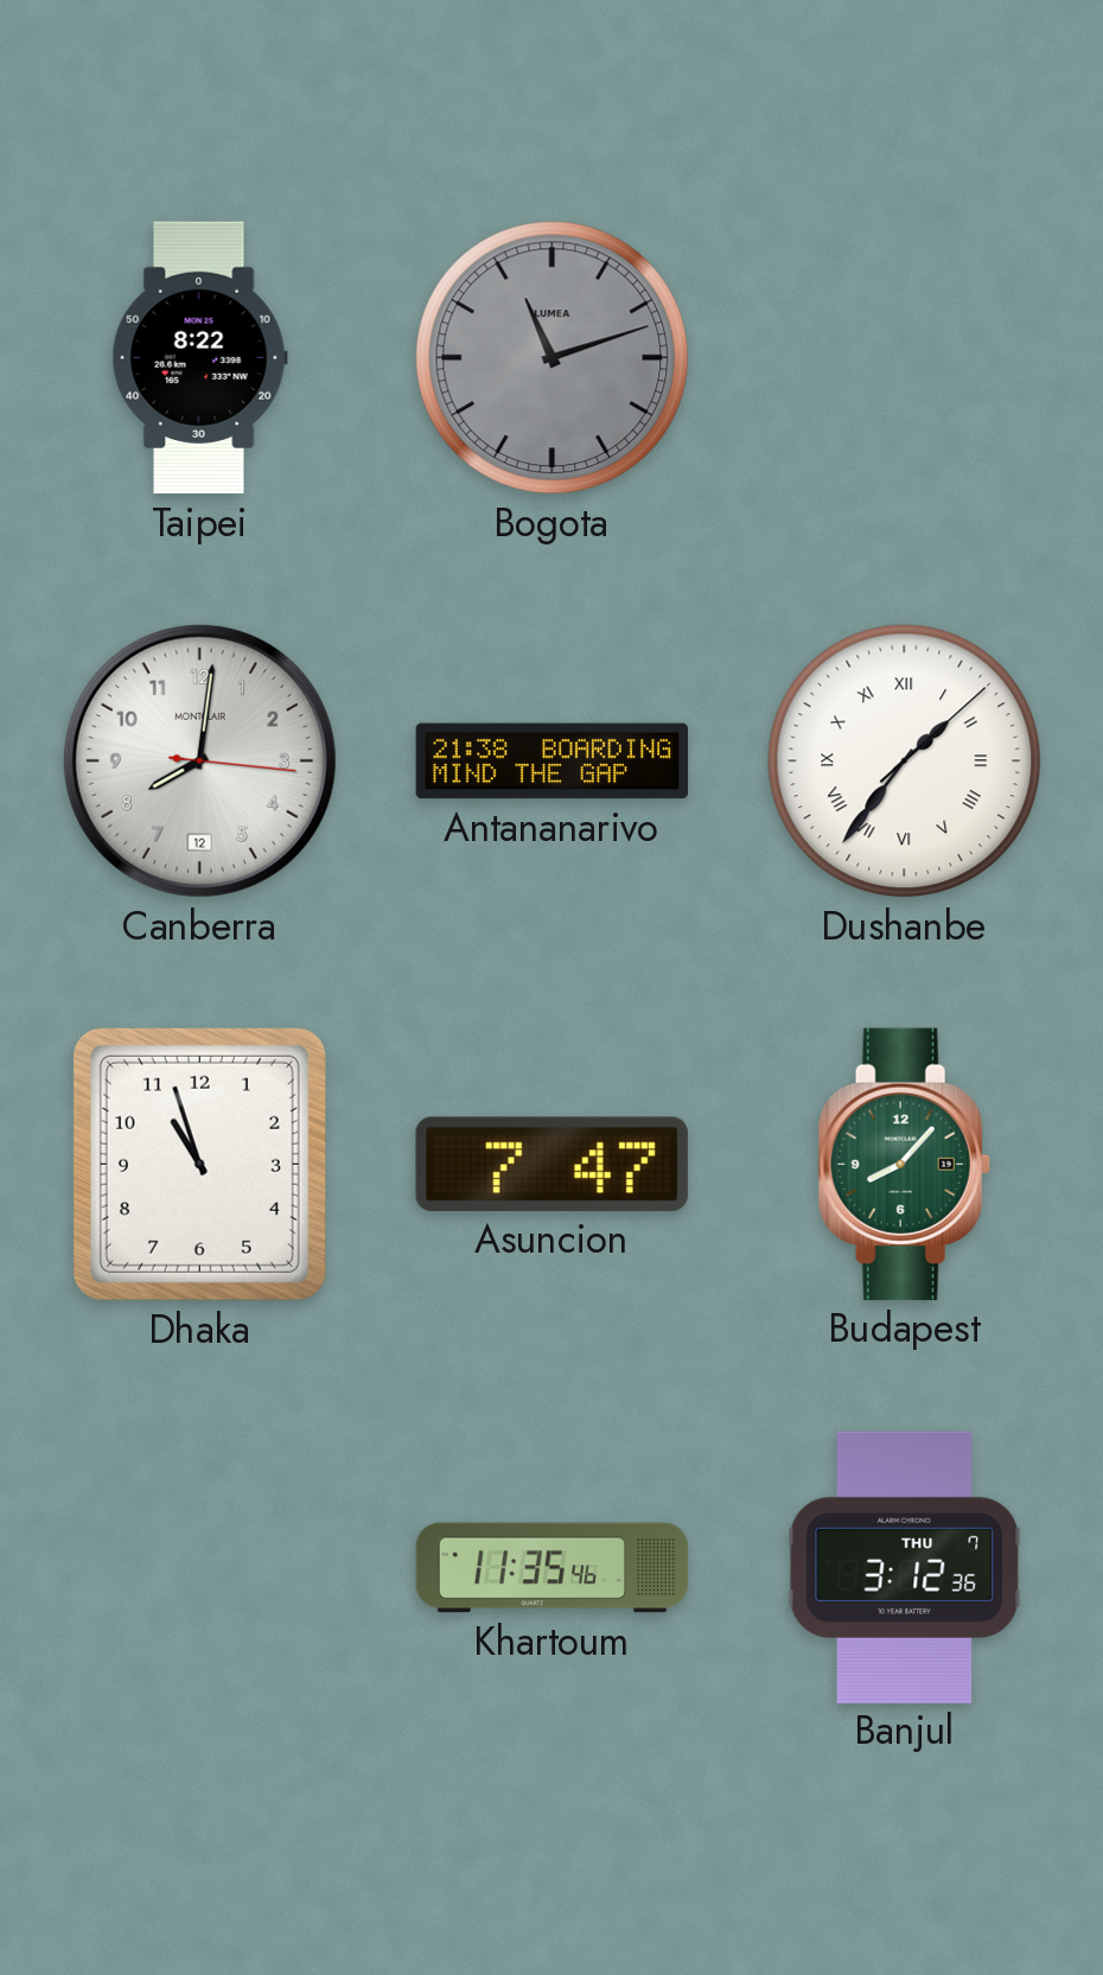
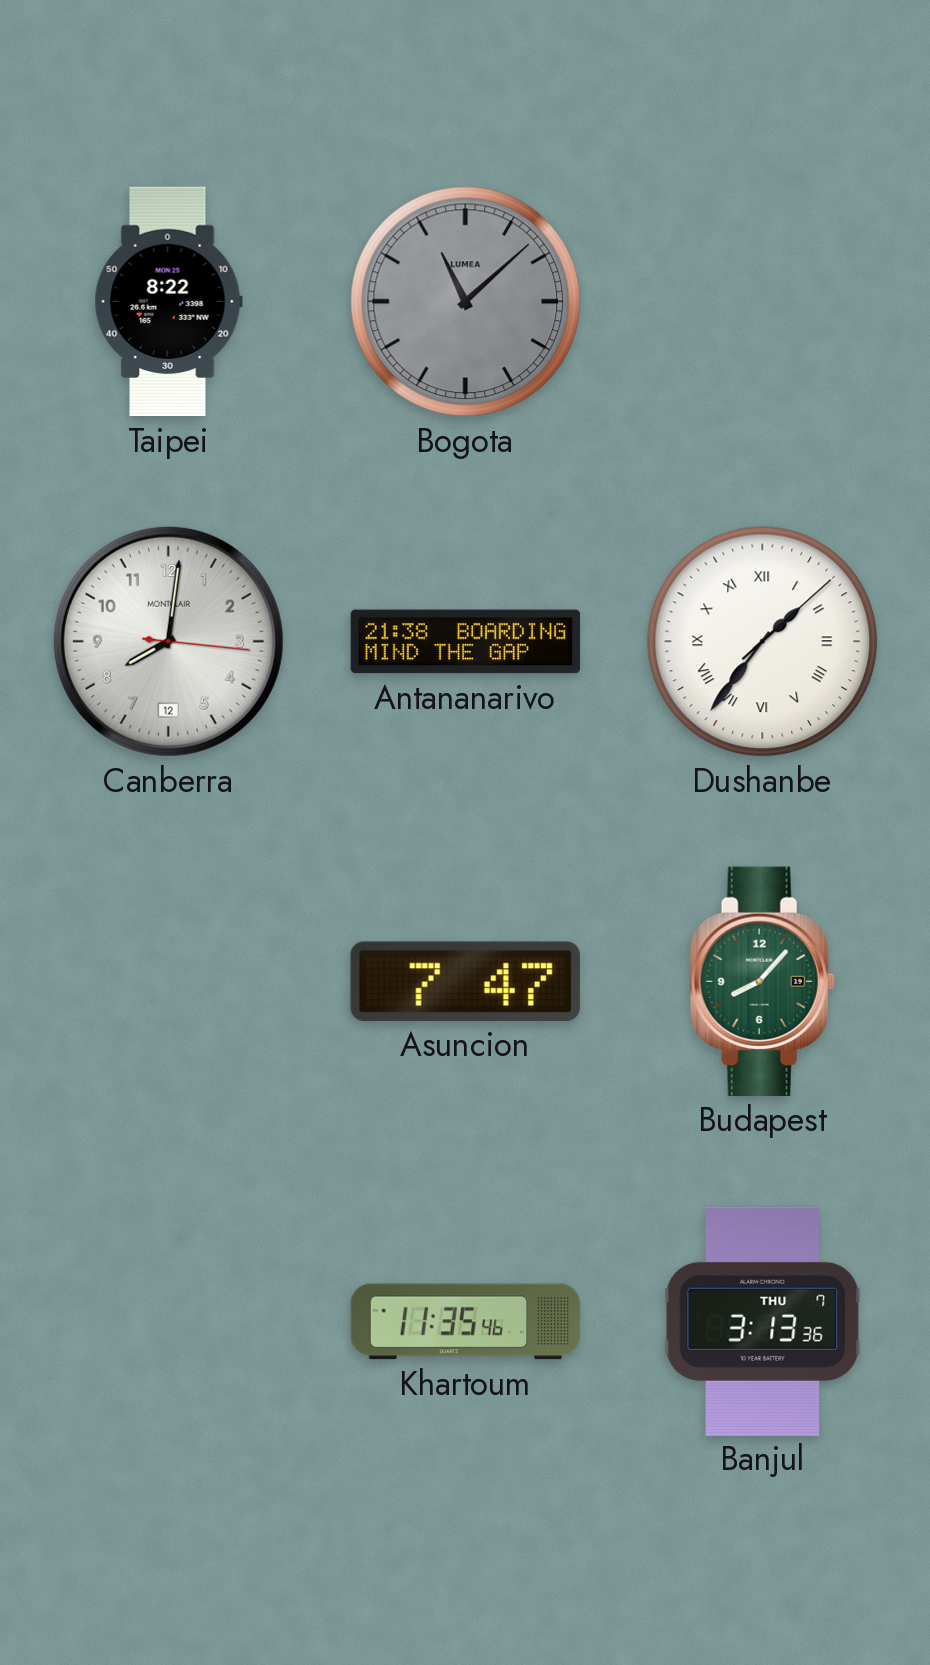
Bogota: 11:12 -> 11:08
Dhaka: 10:57 -> none
Banjul: 3:12 -> 3:13
